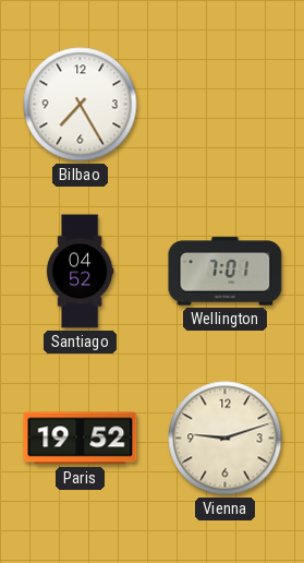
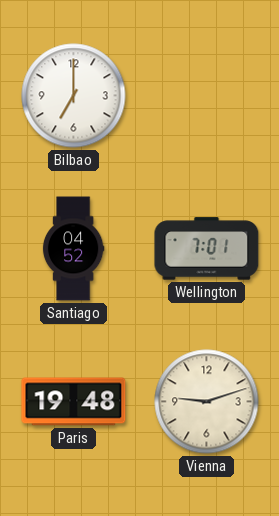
Bilbao: 7:25 -> 7:00
Paris: 19:52 -> 19:48
